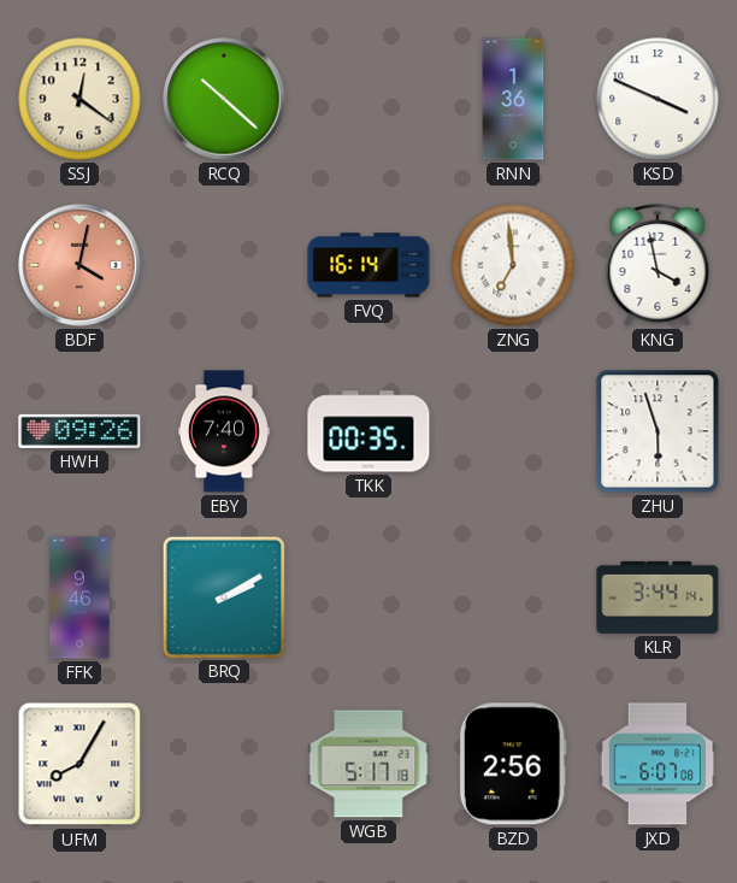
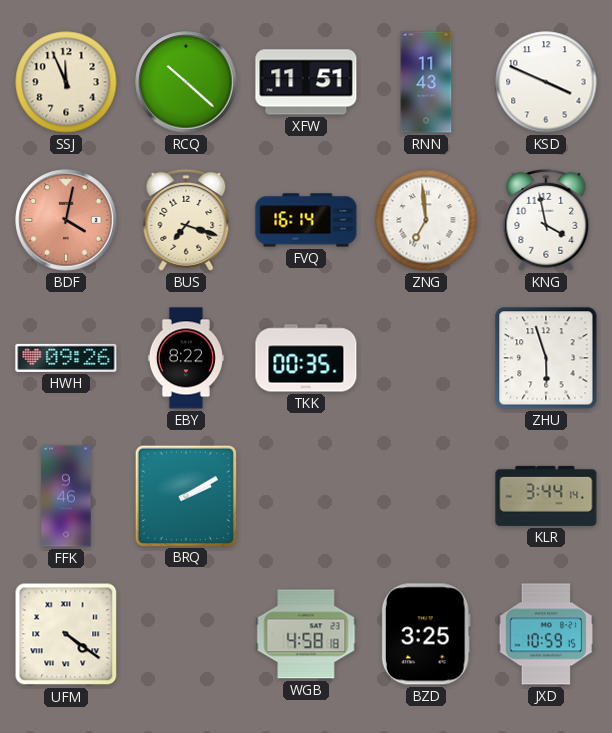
SSJ: 12:21 -> 11:56
XFW: none -> 11:51
RNN: 1:36 -> 11:43
BUS: none -> 7:18
EBY: 7:40 -> 8:22
UFM: 8:05 -> 4:21
WGB: 5:17 -> 4:58
BZD: 2:56 -> 3:25
JXD: 6:07 -> 10:59
